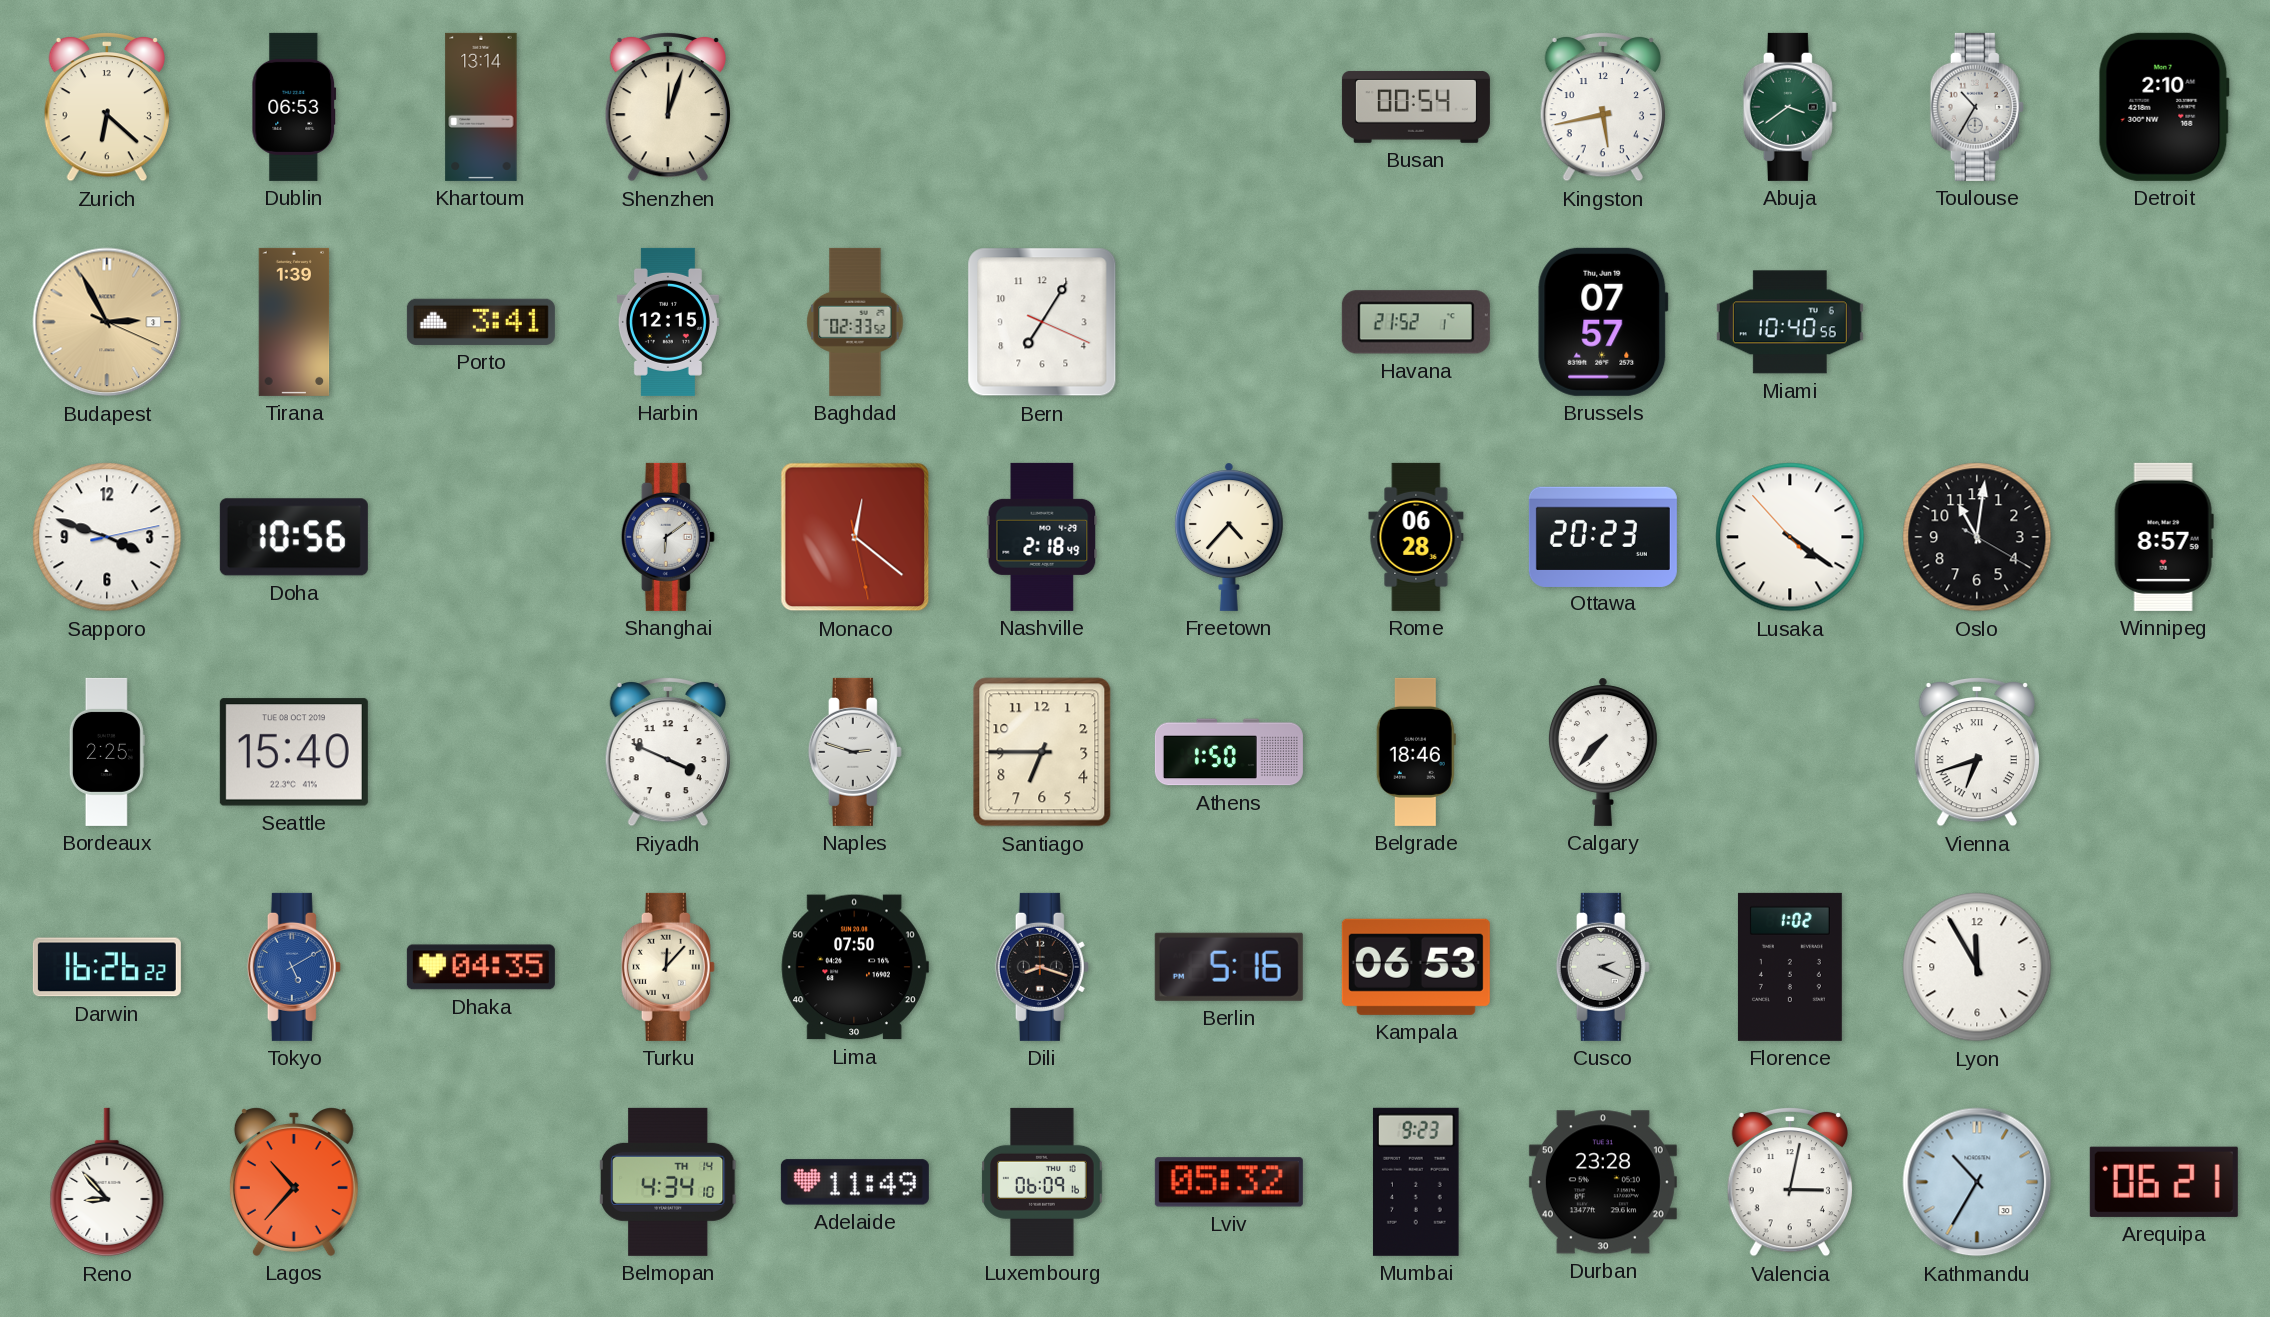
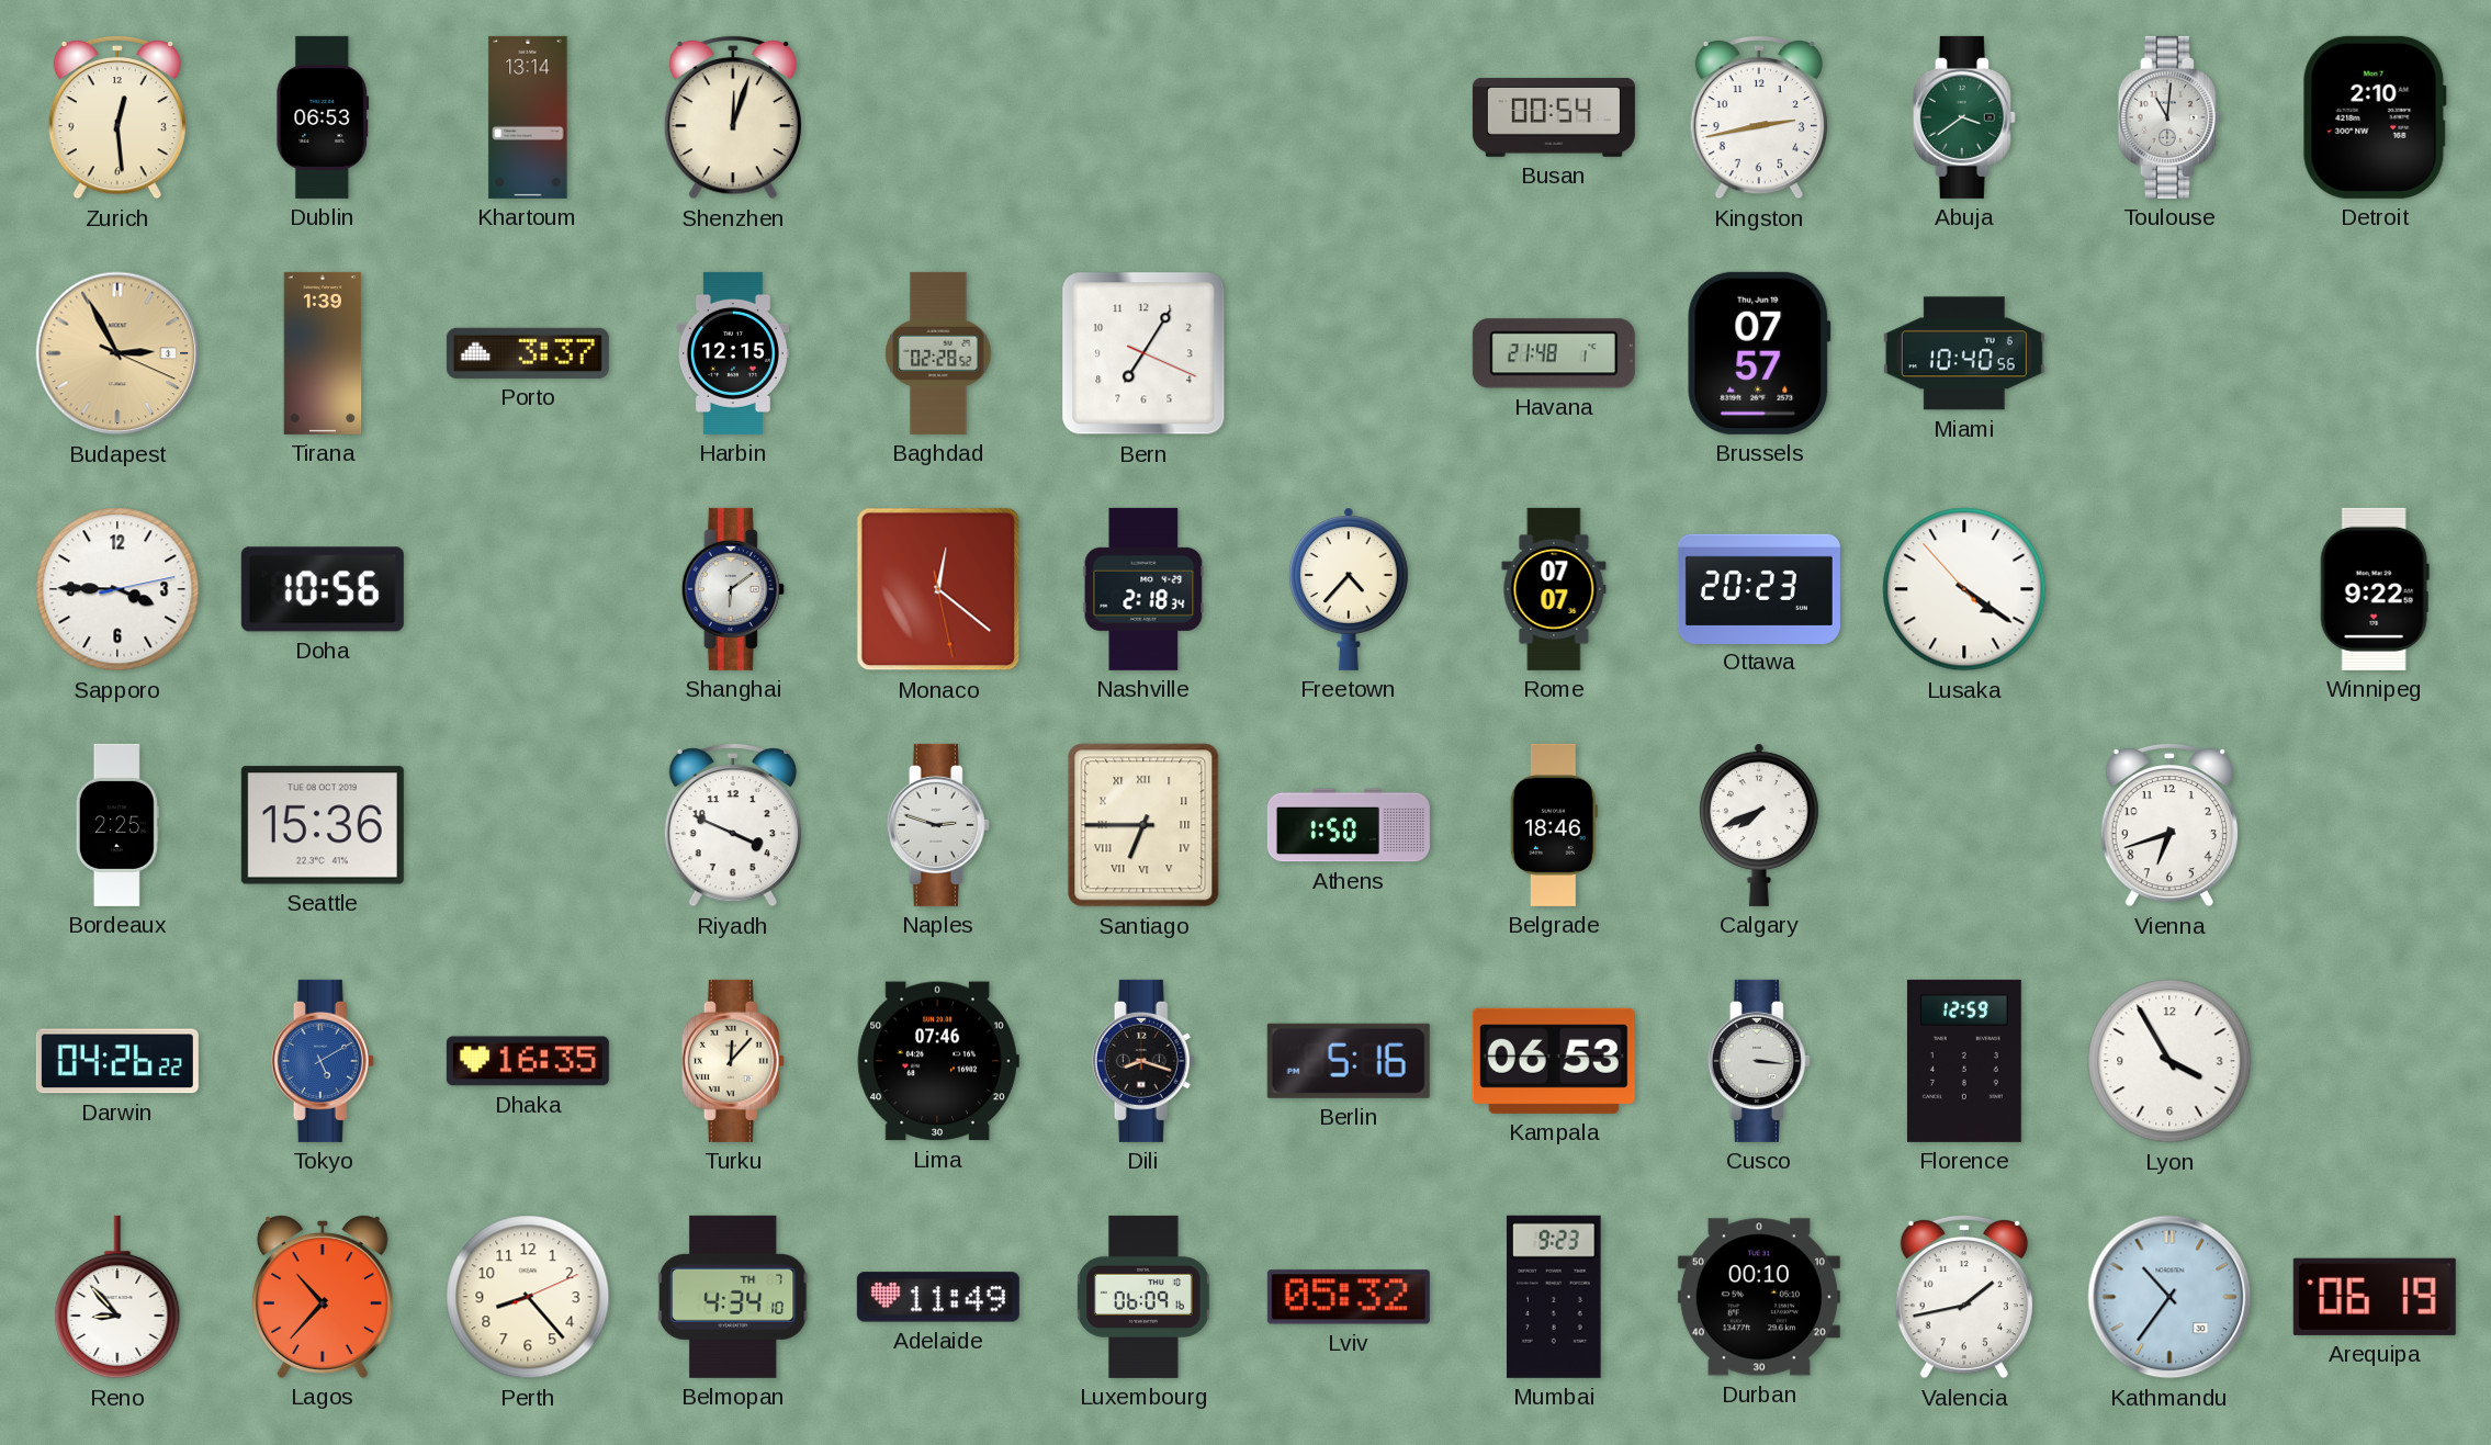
Zurich: 6:22 -> 12:29
Kingston: 5:43 -> 2:43
Toulouse: 10:35 -> 11:01
Porto: 3:41 -> 3:37
Baghdad: 02:33 -> 02:28
Havana: 21:52 -> 21:48
Sapporo: 3:48 -> 3:45
Nashville: 2:18:49 -> 2:18:34
Rome: 06:28 -> 07:07
Oslo: 11:01 -> none
Winnipeg: 8:57 -> 9:22
Seattle: 15:40 -> 15:36
Santiago numerals: Arabic -> Roman
Calgary: 7:37 -> 7:41
Vienna numerals: Roman -> Arabic
Darwin: 16:26 -> 04:26
Dhaka: 04:35 -> 16:35
Lima: 07:50 -> 07:46
Cusco: 2:19 -> 3:16
Florence: 1:02 -> 12:59
Lyon: 11:55 -> 3:55
Perth: none -> 8:23
Belmopan date: TH 14 -> TH 7
Durban: 23:28 -> 00:10
Valencia: 3:02 -> 1:43
Kathmandu: 10:35 -> 10:36
Arequipa: 06:21 -> 06:19
